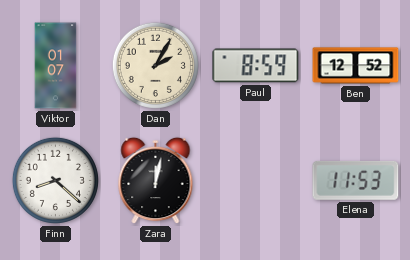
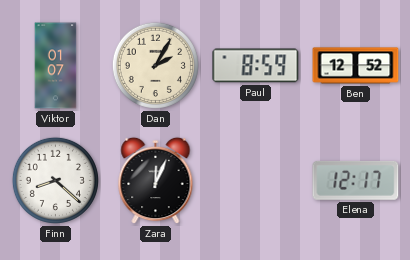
Zara: 12:02 -> 12:04
Elena: 11:53 -> 12:17
